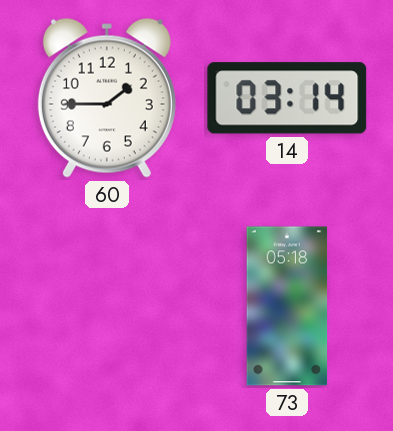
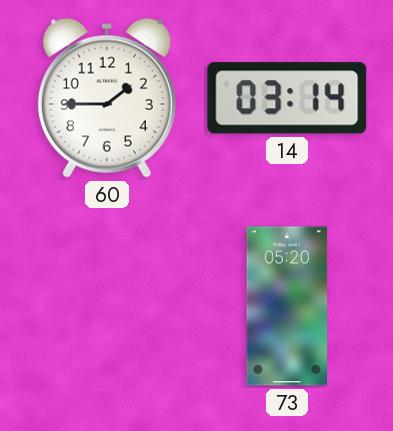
73: 05:18 -> 05:20
